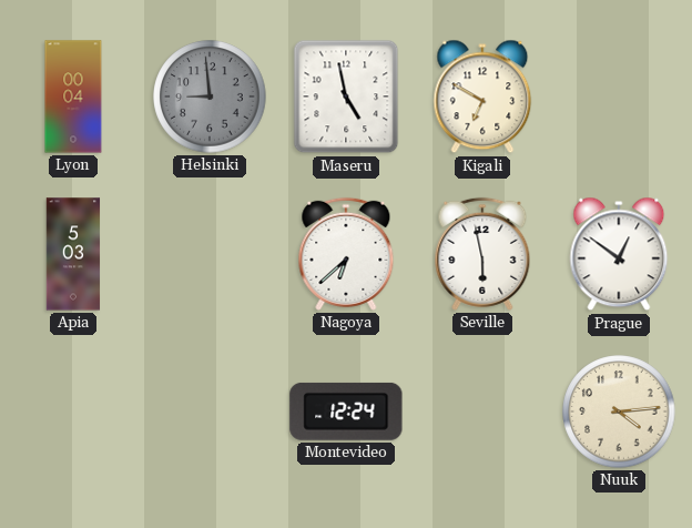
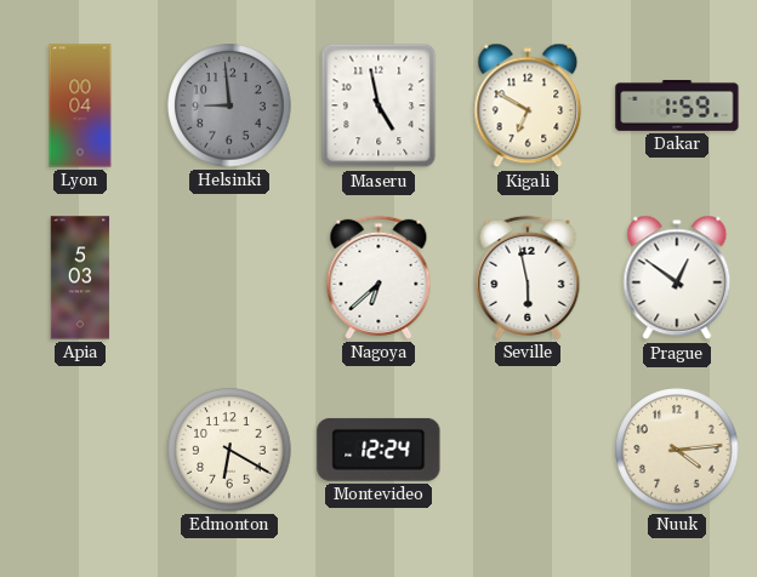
Dakar: none -> 1:59
Edmonton: none -> 6:20
